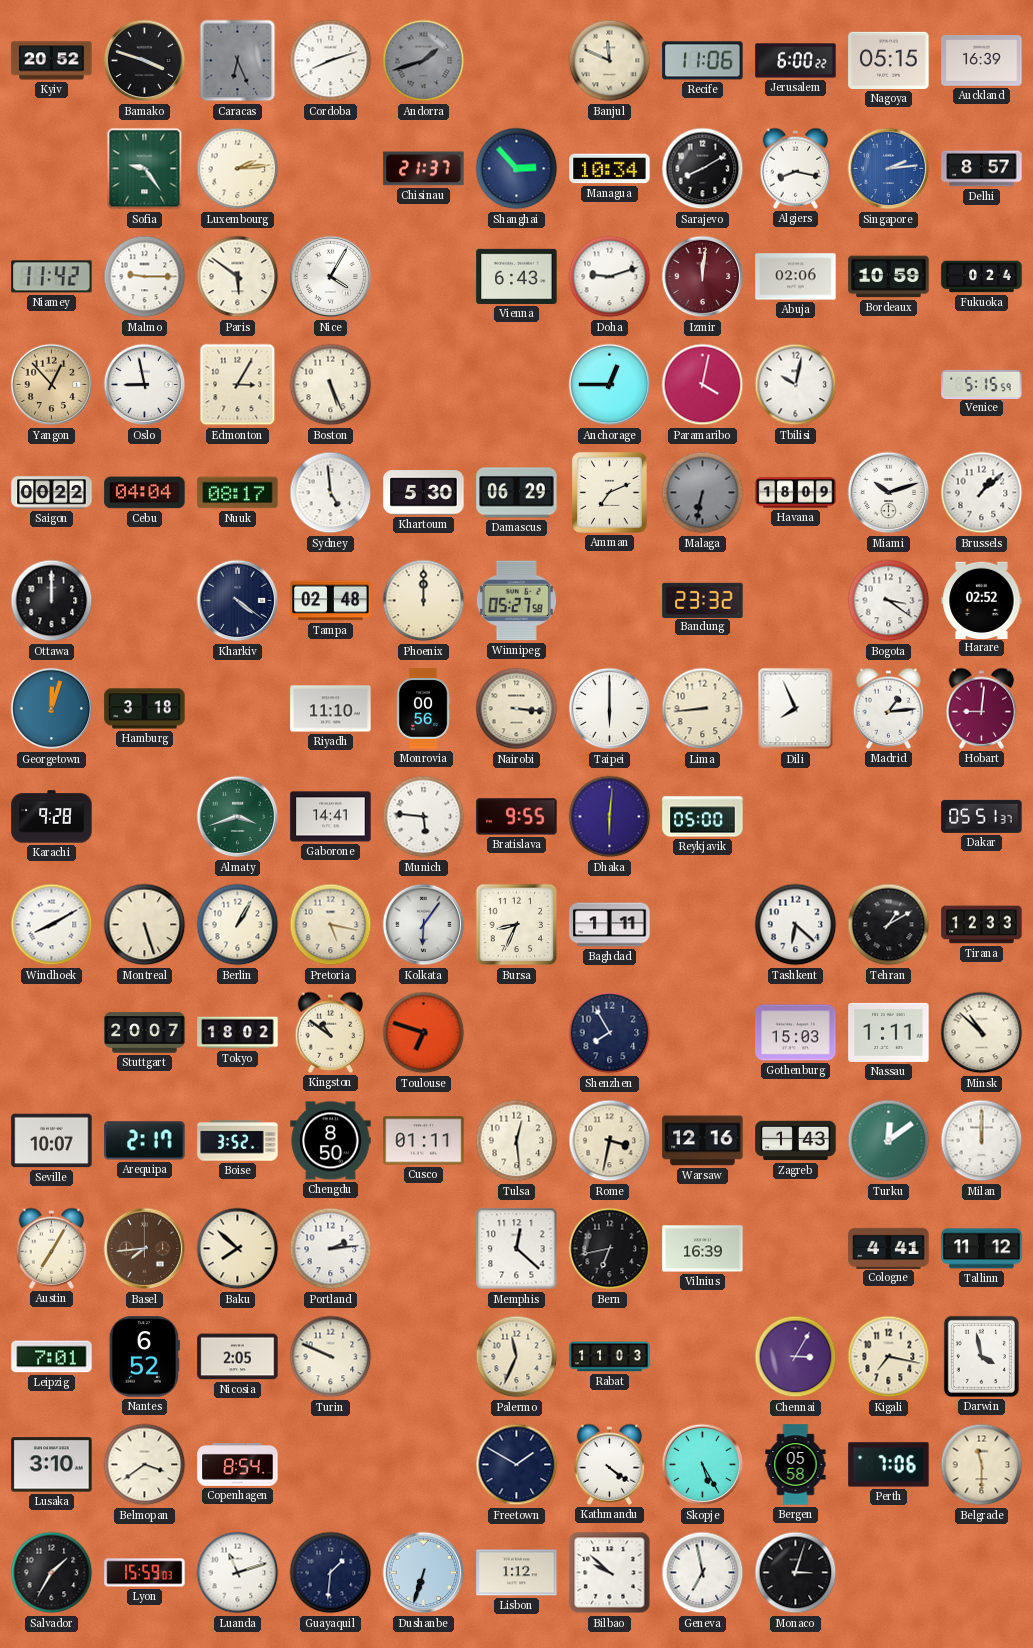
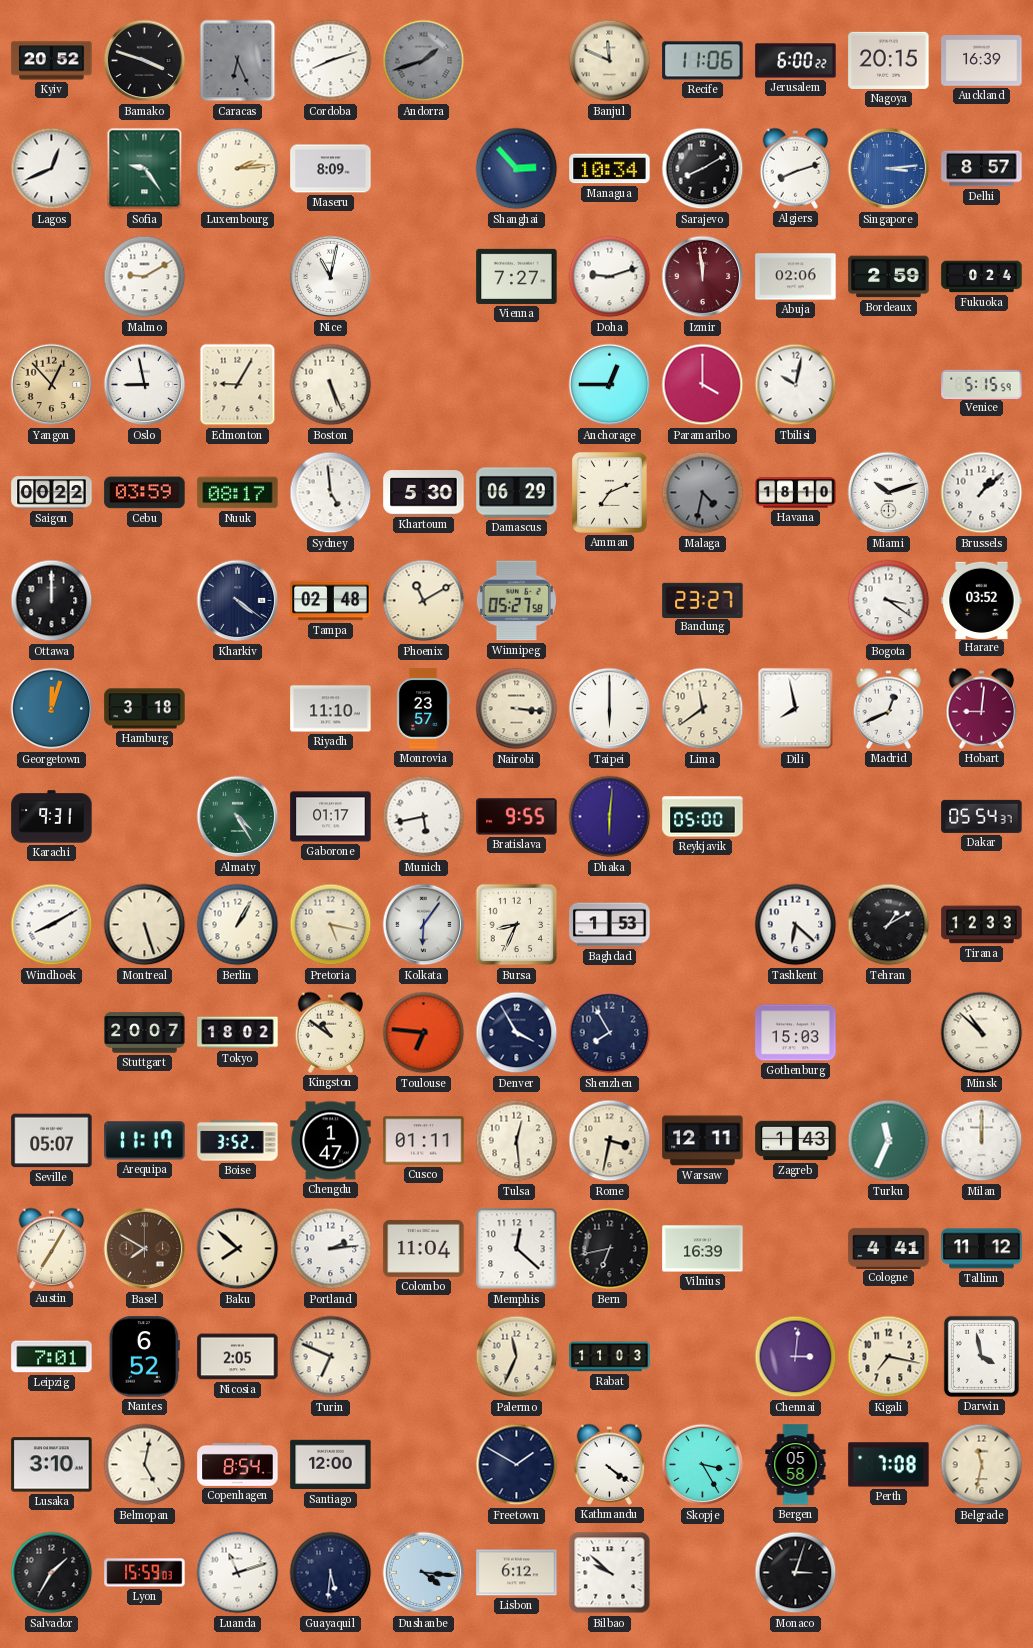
Nagoya: 05:15 -> 20:15
Lagos: none -> 12:41
Maseru: none -> 8:09
Chisinau: 21:37 -> none
Algiers: 8:17 -> 8:12
Singapore: 2:14 -> 3:14
Niamey: 11:42 -> none
Malmo: 9:15 -> 9:10
Paris: 5:51 -> none
Nice: 4:05 -> 11:02
Vienna: 6:43 -> 7:27
Izmir: 12:01 -> 11:59
Bordeaux: 10:59 -> 2:59
Edmonton: 3:05 -> 9:05
Paramaribo: 4:02 -> 4:00
Cebu: 04:04 -> 03:59
Malaga: 6:32 -> 4:32
Havana: 18:09 -> 18:10
Phoenix: 12:00 -> 11:10
Bandung: 23:32 -> 23:27
Harare: 02:52 -> 03:52
Monrovia: 00:56 -> 23:57
Lima: 8:44 -> 11:39
Dili: 7:56 -> 7:58
Madrid: 1:14 -> 12:41
Karachi: 9:28 -> 9:31
Almaty: 3:42 -> 4:25
Gaborone: 14:41 -> 01:17
Munich: 5:46 -> 5:43
Dakar: 05:51 -> 05:54
Baghdad: 1:11 -> 1:53
Toulouse: 6:48 -> 6:46
Denver: none -> 3:55
Nassau: 1:11 -> none
Seville: 10:07 -> 05:07
Arequipa: 2:17 -> 11:17
Chengdu: 8:50 -> 1:47
Warsaw: 12:16 -> 12:11
Turku: 12:09 -> 11:34
Basel: 7:44 -> 7:50
Colombo: none -> 11:04
Turin: 9:49 -> 6:49
Chennai: 3:05 -> 3:01
Belmopan: 3:39 -> 5:02
Santiago: none -> 12:00
Skopje: 5:25 -> 3:25
Perth: 7:06 -> 7:08
Belgrade: 11:30 -> 11:32
Guayaquil: 1:31 -> 5:31
Dushanbe: 6:33 -> 4:16
Lisbon: 1:12 -> 6:12
Geneva: 6:58 -> none
